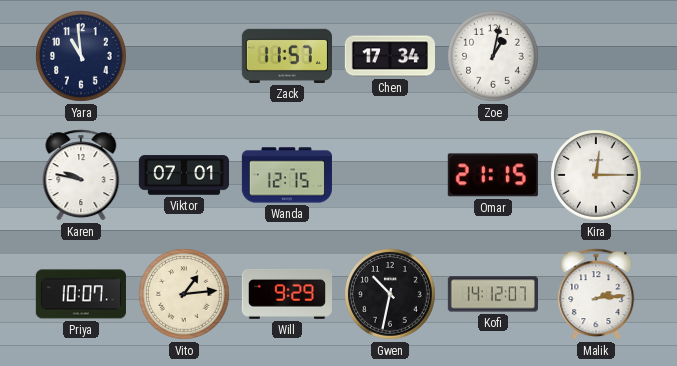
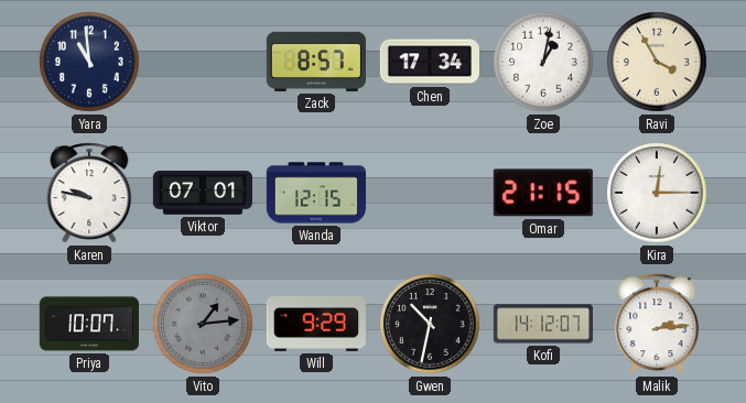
Zack: 11:57 -> 8:57
Ravi: none -> 3:55
Vito dial: cream -> grey
